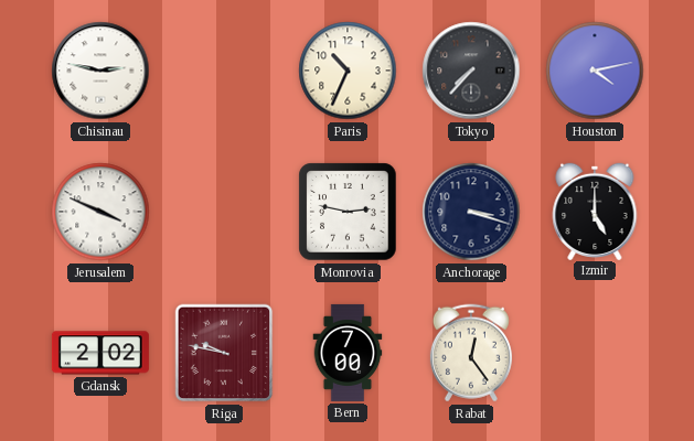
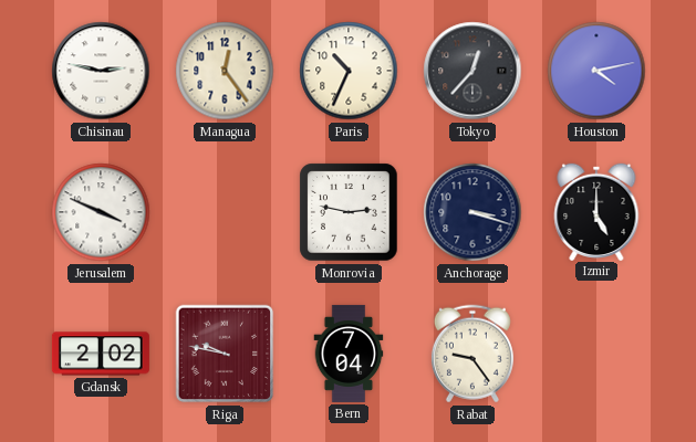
Managua: none -> 12:24
Tokyo: 7:37 -> 12:37
Bern: 7:00 -> 7:04
Rabat: 12:24 -> 9:24
